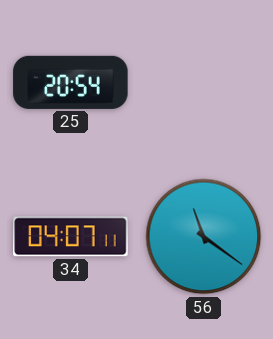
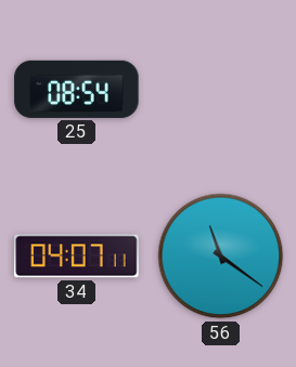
25: 20:54 -> 08:54
